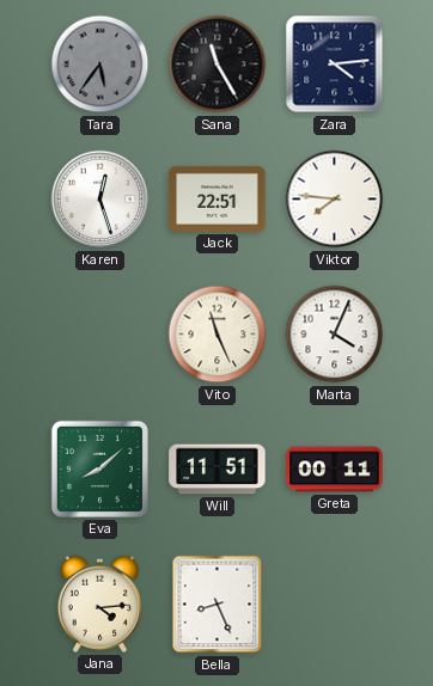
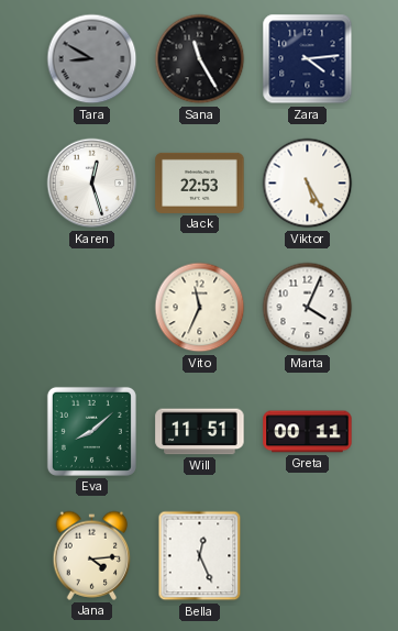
Tara: 5:36 -> 8:50
Jack: 22:51 -> 22:53
Viktor: 7:46 -> 5:25
Vito: 11:26 -> 11:34
Bella: 8:26 -> 12:26
